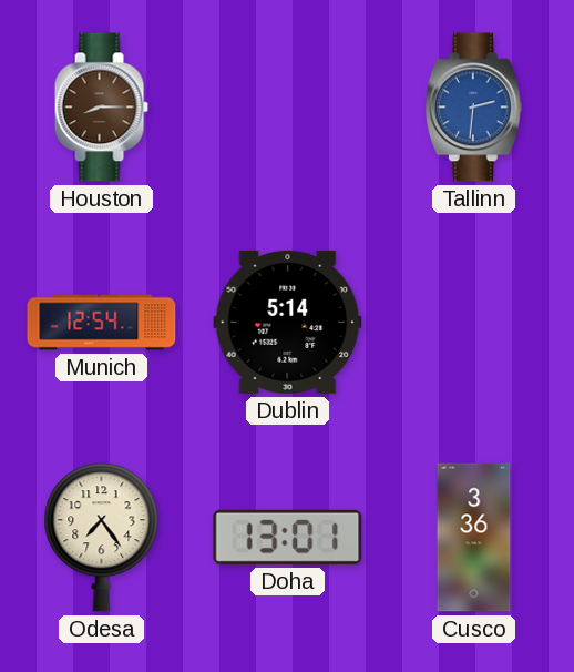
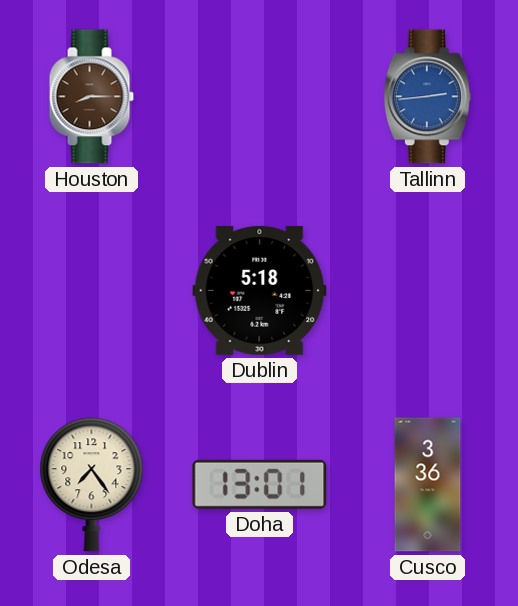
Tallinn: 2:31 -> 2:44
Munich: 12:54 -> none
Dublin: 5:14 -> 5:18
